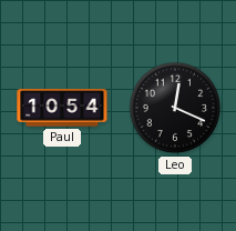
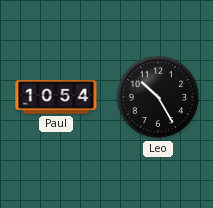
Leo: 12:19 -> 10:25
